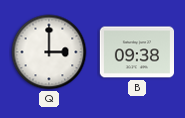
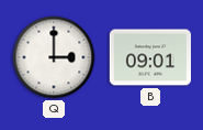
B: 09:38 -> 09:01
